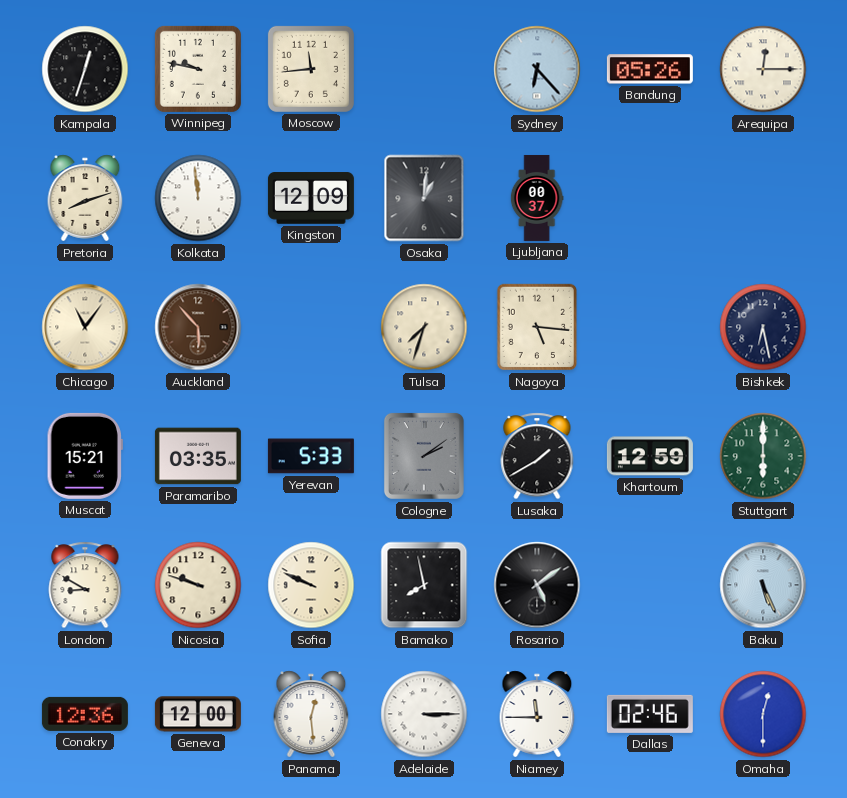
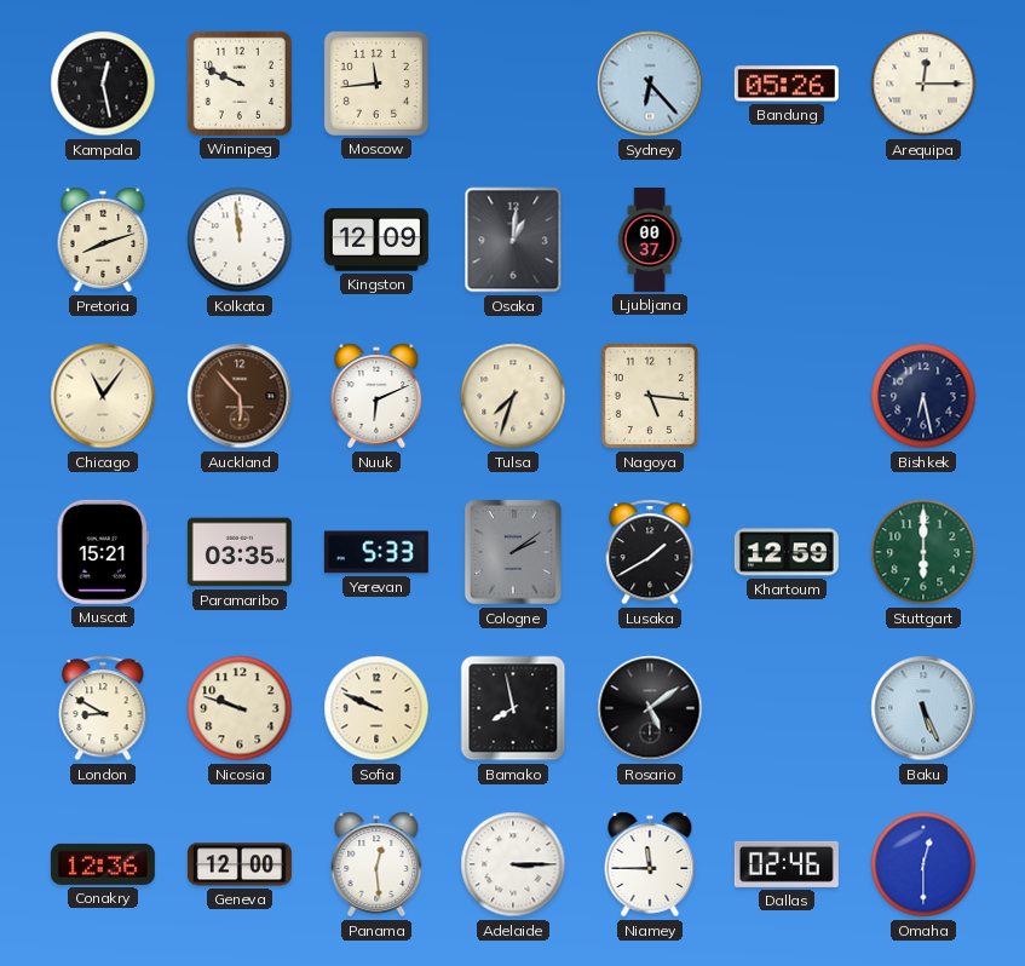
Kampala: 12:33 -> 12:28
Winnipeg: 9:47 -> 9:49
Nuuk: none -> 6:11
